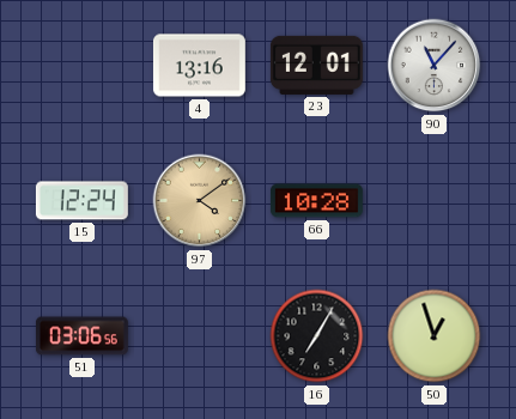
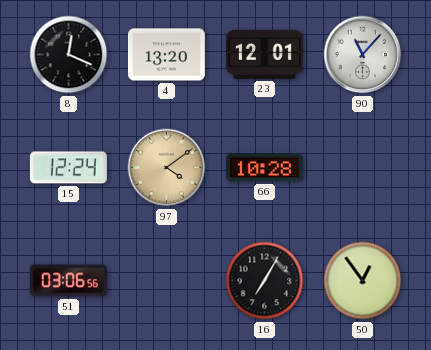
8: none -> 12:19
4: 13:16 -> 13:20
50: 12:57 -> 12:54
